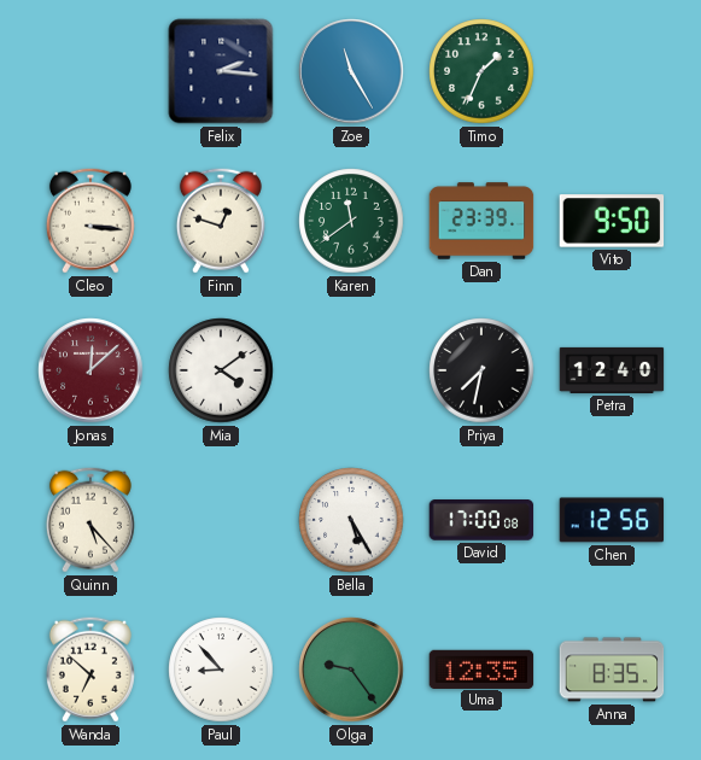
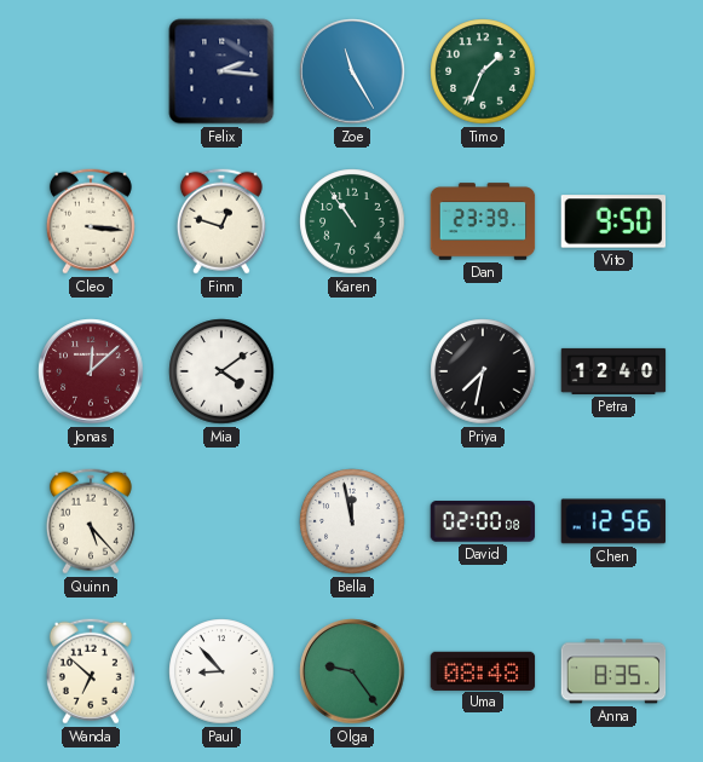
Karen: 11:39 -> 10:54
Bella: 5:25 -> 11:58
David: 17:00 -> 02:00
Uma: 12:35 -> 08:48
